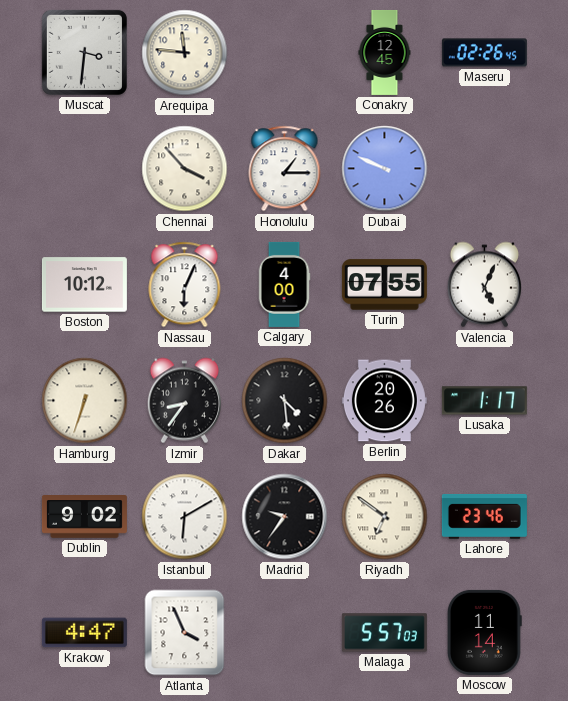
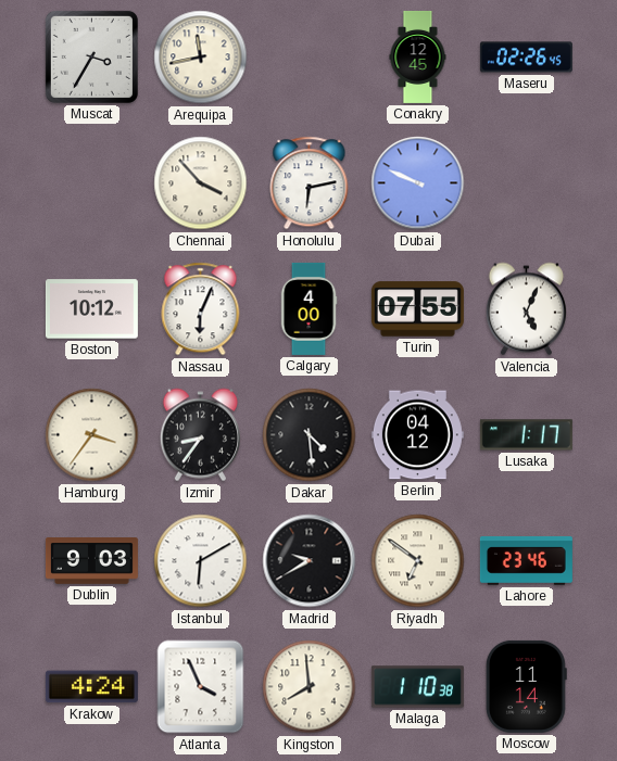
Muscat: 3:31 -> 3:35
Arequipa: 11:46 -> 11:43
Honolulu: 1:15 -> 6:13
Hamburg: 6:33 -> 3:36
Berlin: 20:26 -> 04:12
Dublin: 9:02 -> 9:03
Madrid: 9:36 -> 9:40
Krakow: 4:47 -> 4:24
Kingston: none -> 7:59
Malaga: 5:57 -> 1:10
